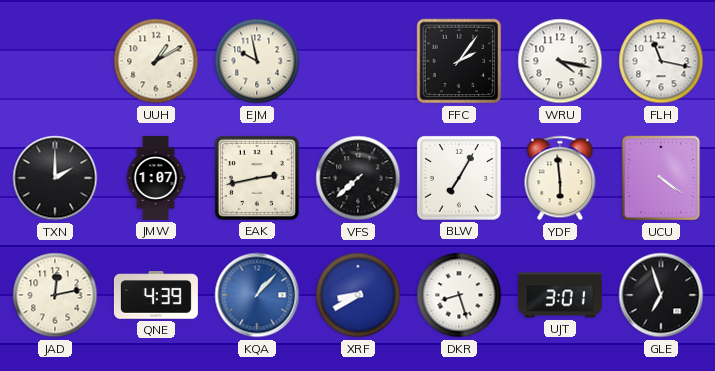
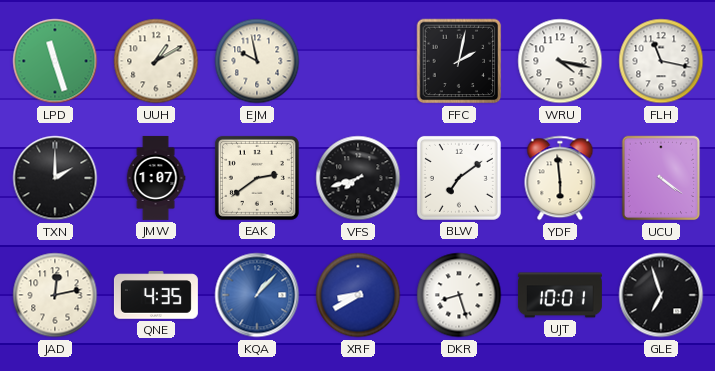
LPD: none -> 11:27
FFC: 2:06 -> 2:02
EAK: 2:43 -> 2:39
VFS: 7:38 -> 7:42
BLW: 7:05 -> 7:09
QNE: 4:39 -> 4:35
UJT: 3:01 -> 10:01
